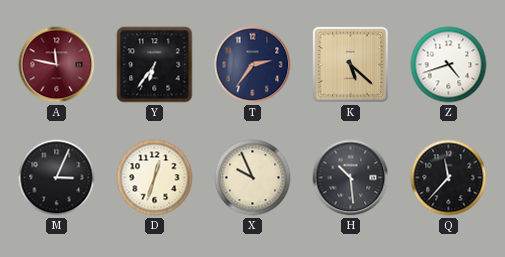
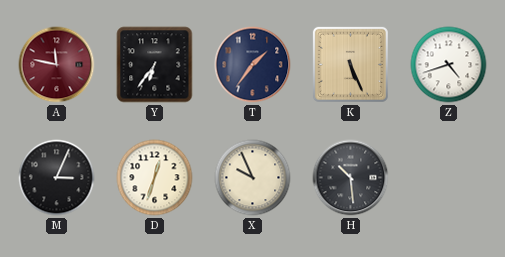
T: 2:36 -> 1:36
K: 5:22 -> 5:26
Q: 11:37 -> none
